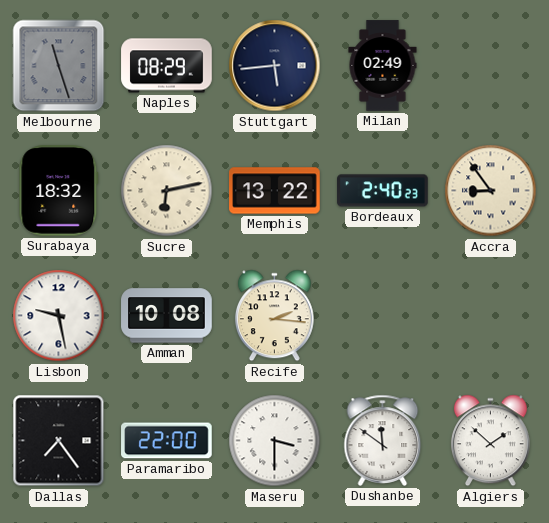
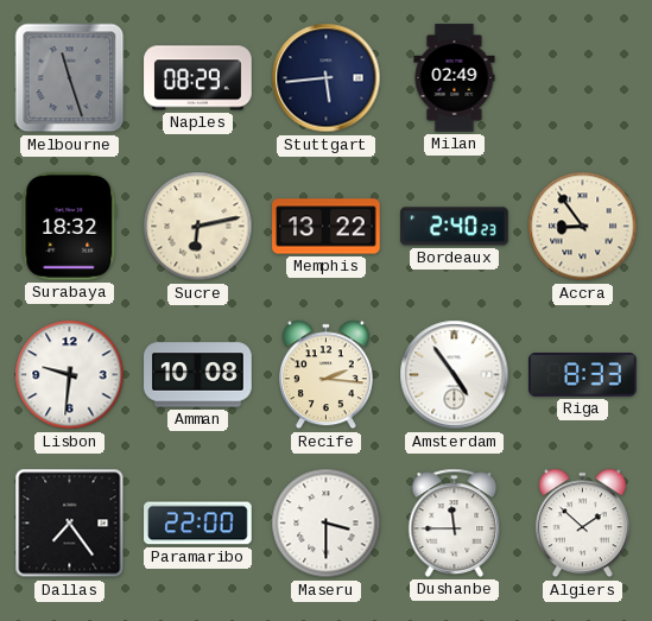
Lisbon: 9:28 -> 9:31
Amsterdam: none -> 4:54
Riga: none -> 8:33
Dushanbe: 11:51 -> 11:45
